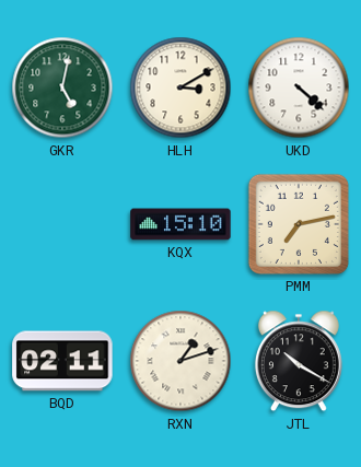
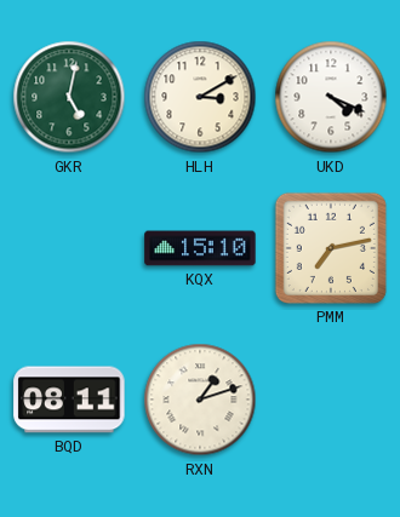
UKD: 4:22 -> 4:19
BQD: 02:11 -> 08:11
JTL: 10:20 -> none
